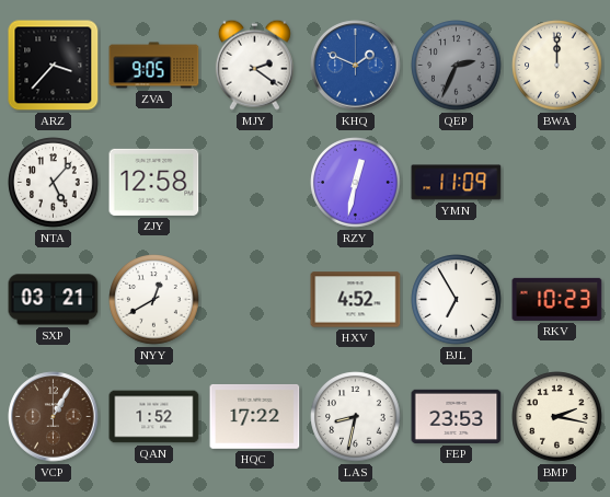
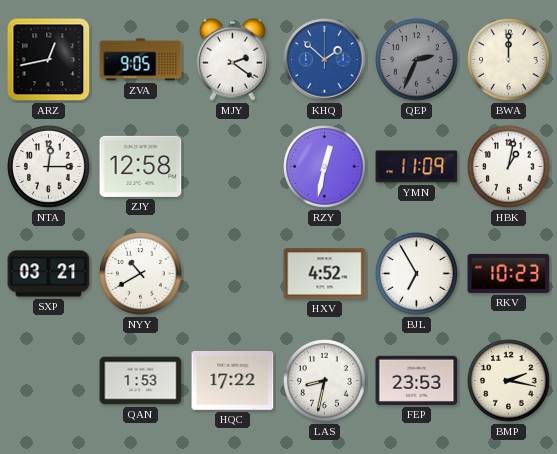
ARZ: 3:37 -> 12:43
KHQ: 1:49 -> 1:52
NTA: 5:07 -> 12:15
HBK: none -> 1:02
NYY: 12:40 -> 10:40
VCP: 1:05 -> none
QAN: 1:52 -> 1:53
